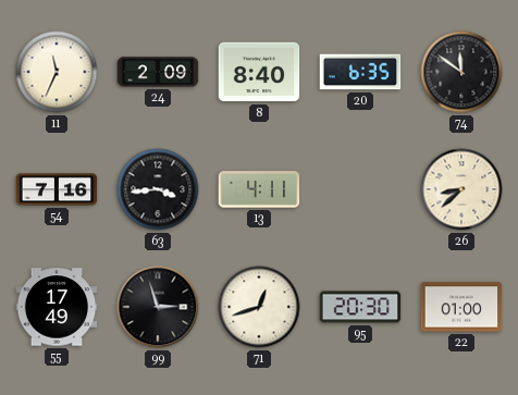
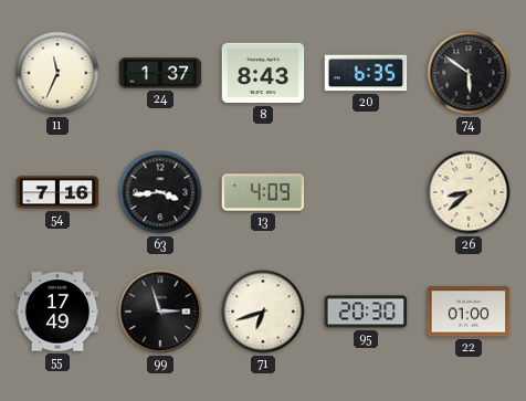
24: 2:09 -> 1:37
8: 8:40 -> 8:43
74: 11:51 -> 5:51
13: 4:11 -> 4:09
71: 12:42 -> 6:42
